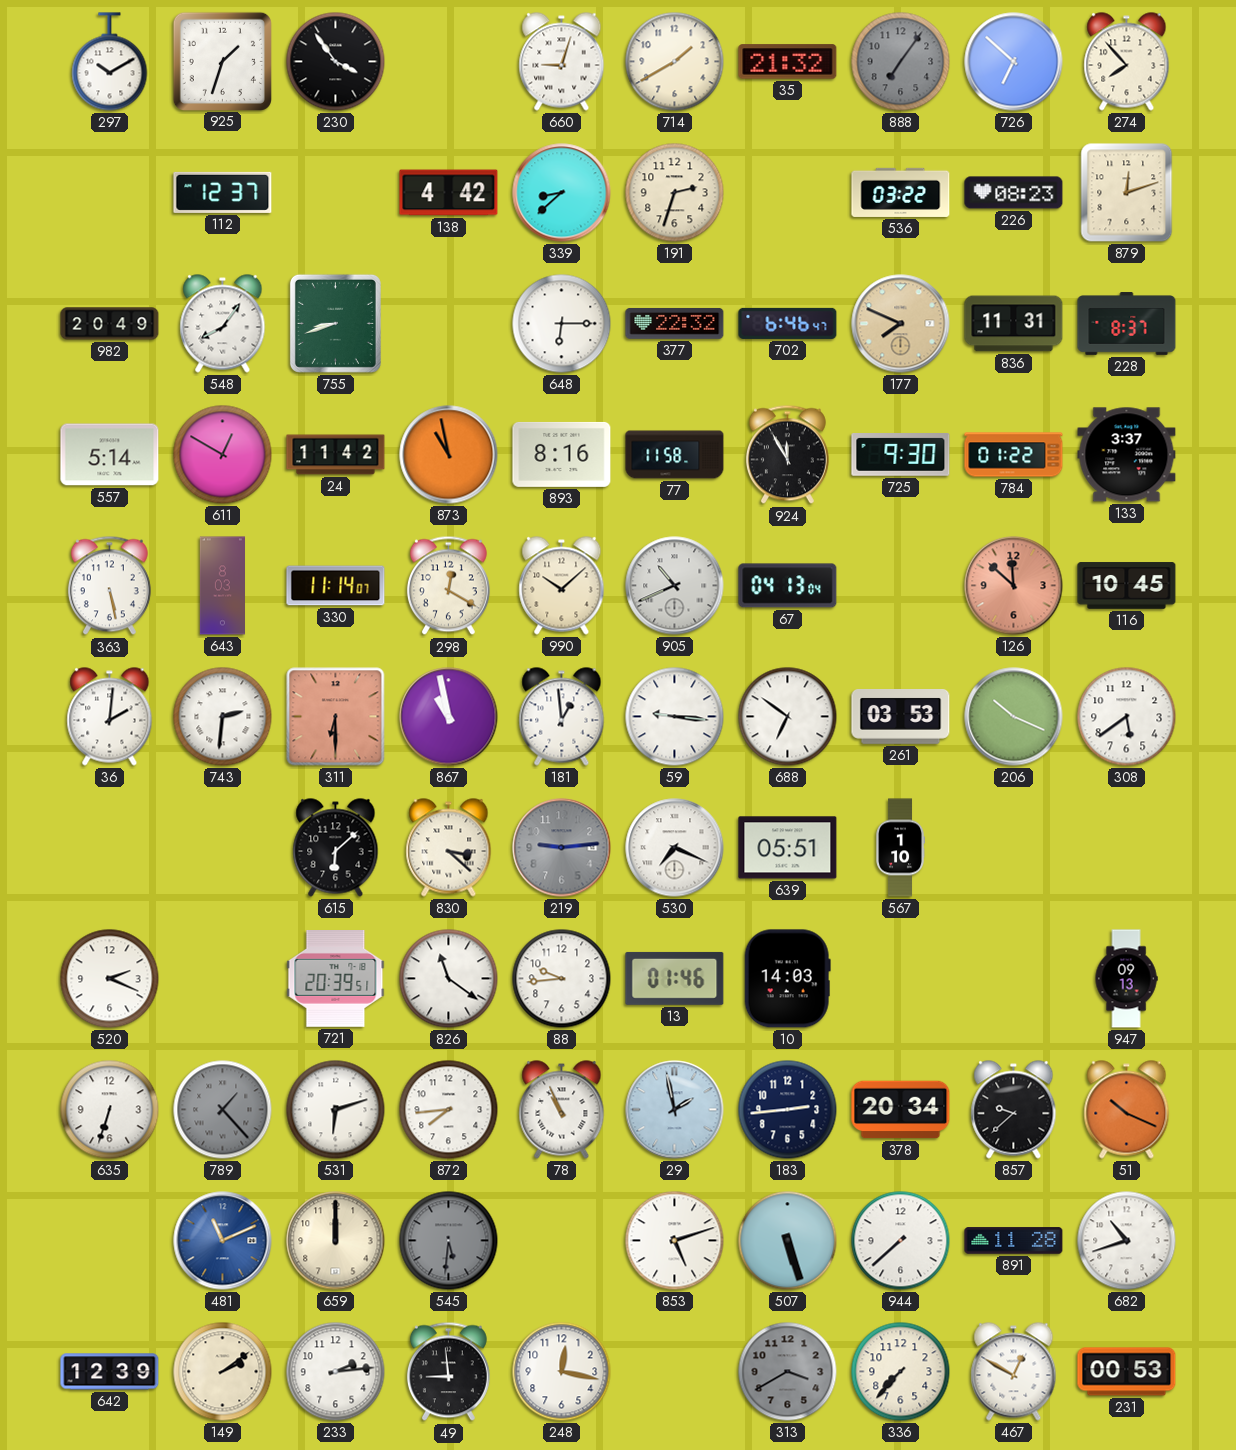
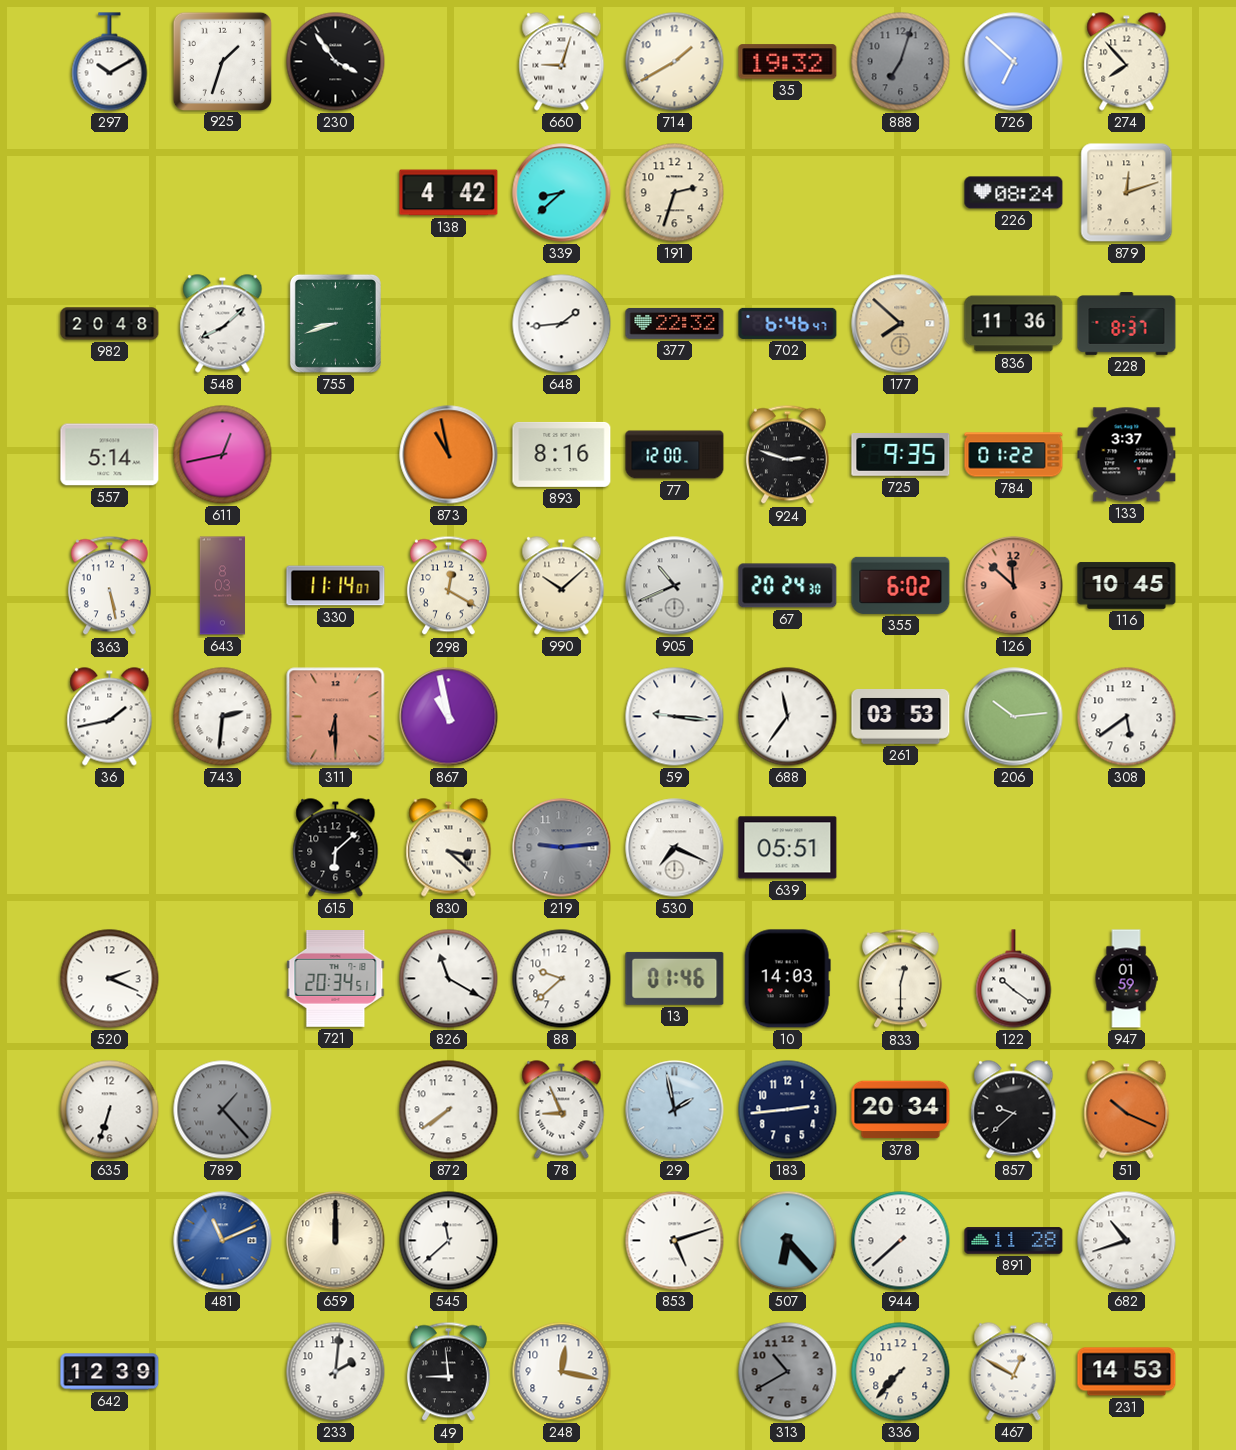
35: 21:32 -> 19:32
888: 7:06 -> 7:03
112: 12:37 -> none
536: 03:22 -> none
226: 08:23 -> 08:24
982: 20:49 -> 20:48
548: 8:06 -> 8:08
648: 6:15 -> 1:44
177: 7:49 -> 7:52
836: 11:31 -> 11:36
611: 12:50 -> 12:43
24: 11:42 -> none
77: 11:58 -> 12:00
924: 11:55 -> 2:48
725: 9:30 -> 9:35
67: 04:13 -> 20:24
355: none -> 6:02
36: 2:01 -> 1:43
181: 12:59 -> none
688: 6:51 -> 11:36
206: 10:19 -> 10:14
567: 1:10 -> none
721: 20:39 -> 20:34
826: 11:21 -> 11:20
88: 9:44 -> 9:38
833: none -> 12:30
122: none -> 10:21
947: 09:13 -> 01:59
531: 6:12 -> none
872: 7:44 -> 7:39
78: 10:56 -> 8:56
545: 5:31 -> 11:38
545 dial: grey -> white
507: 5:27 -> 6:23
149: 2:09 -> none
233: 2:14 -> 2:01
313: 3:40 -> 10:40
231: 00:53 -> 14:53
